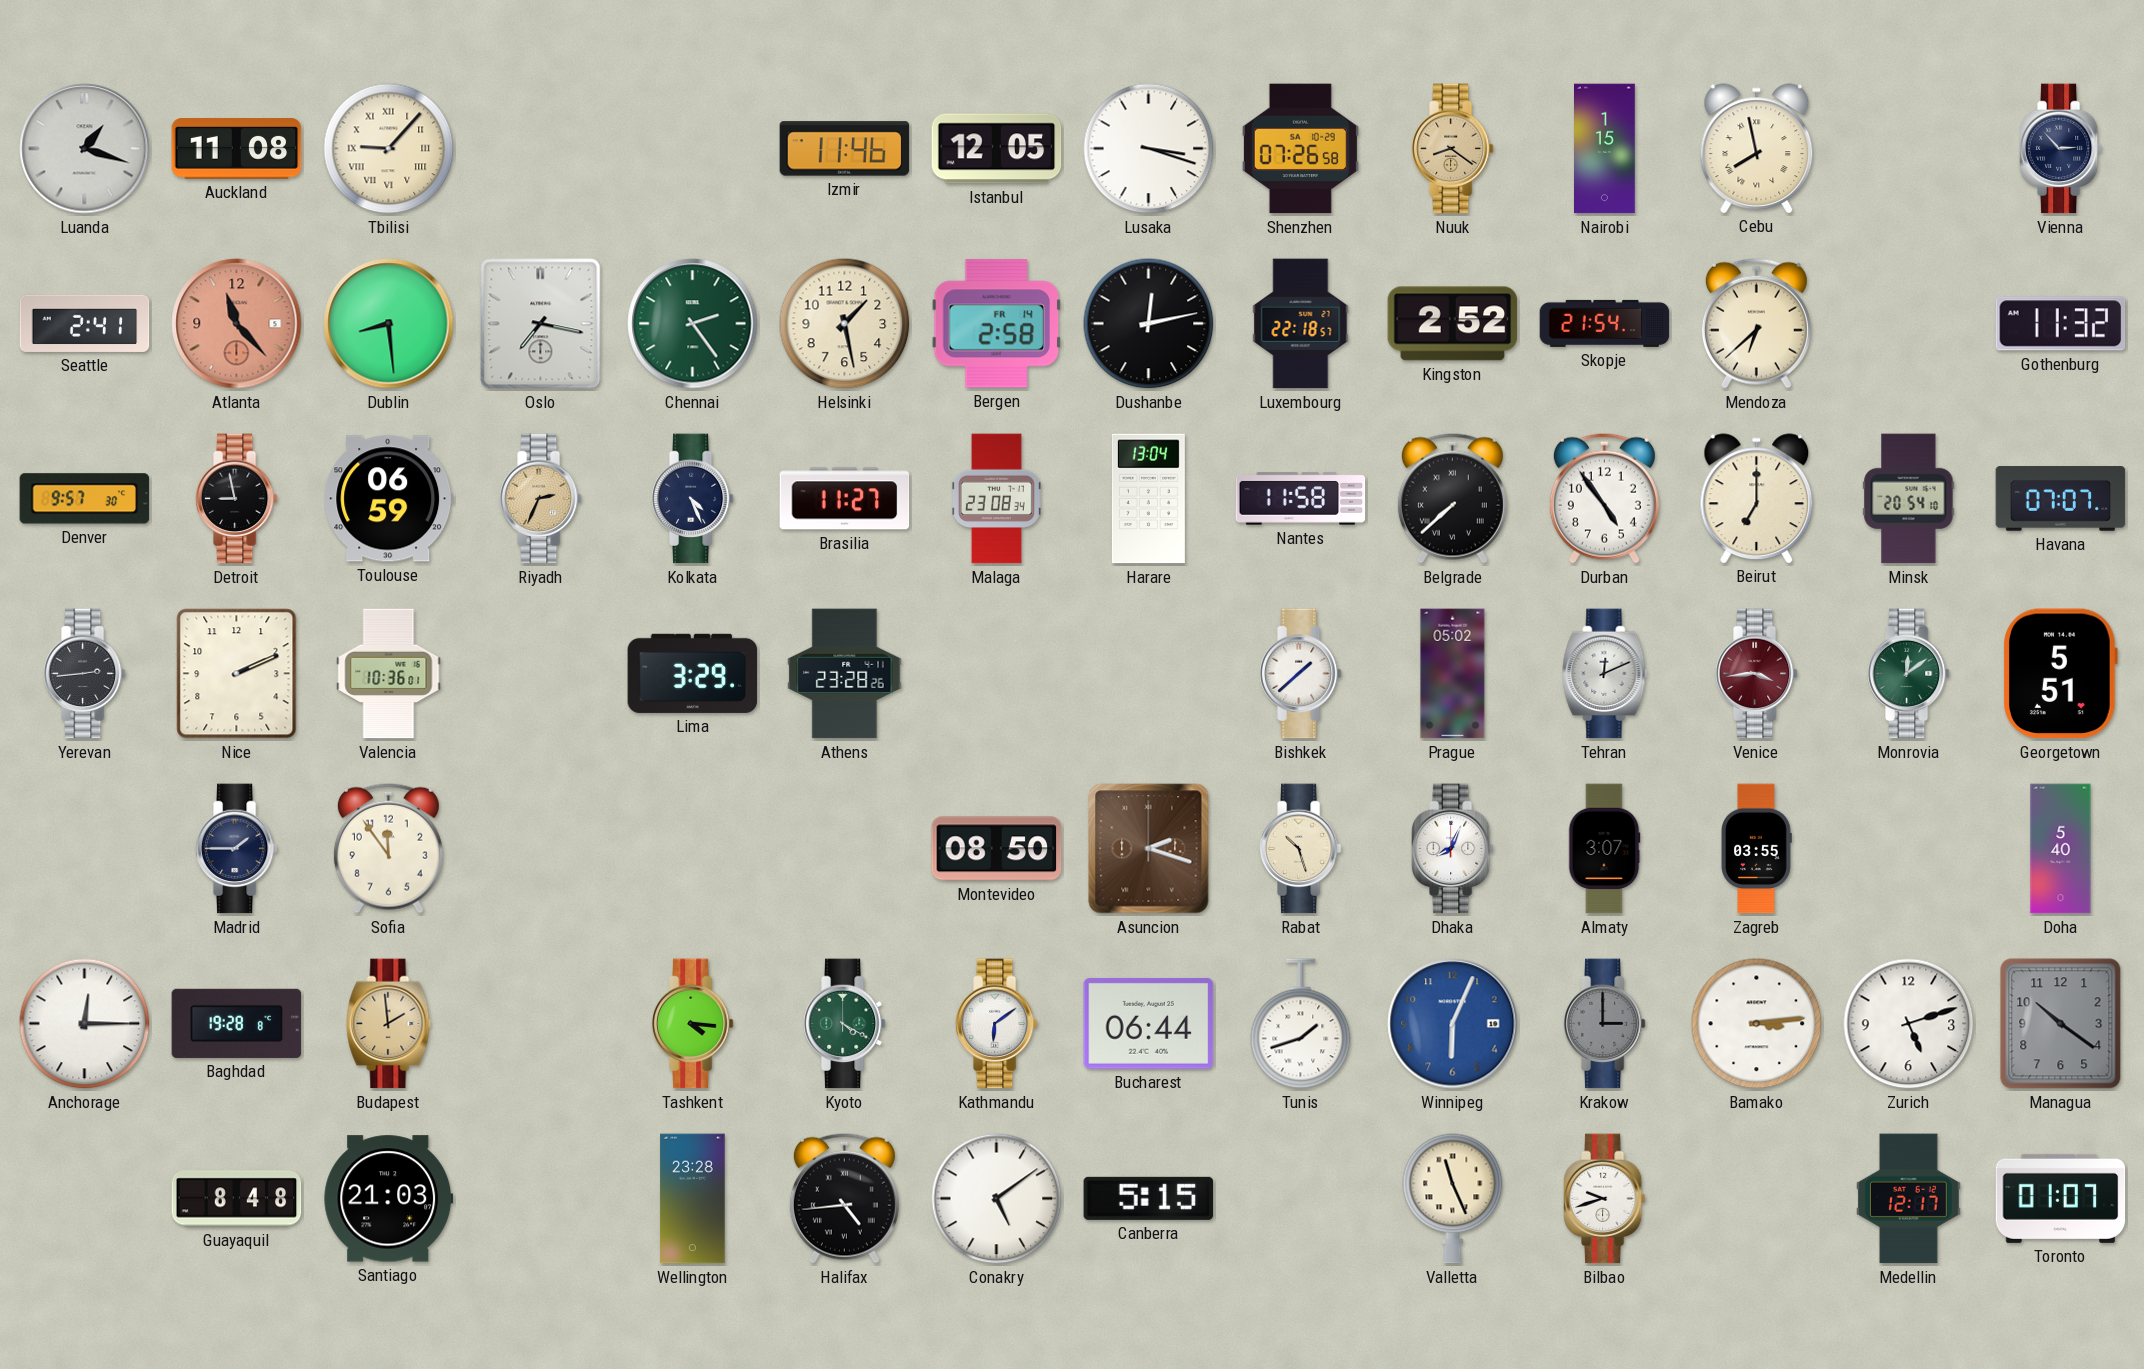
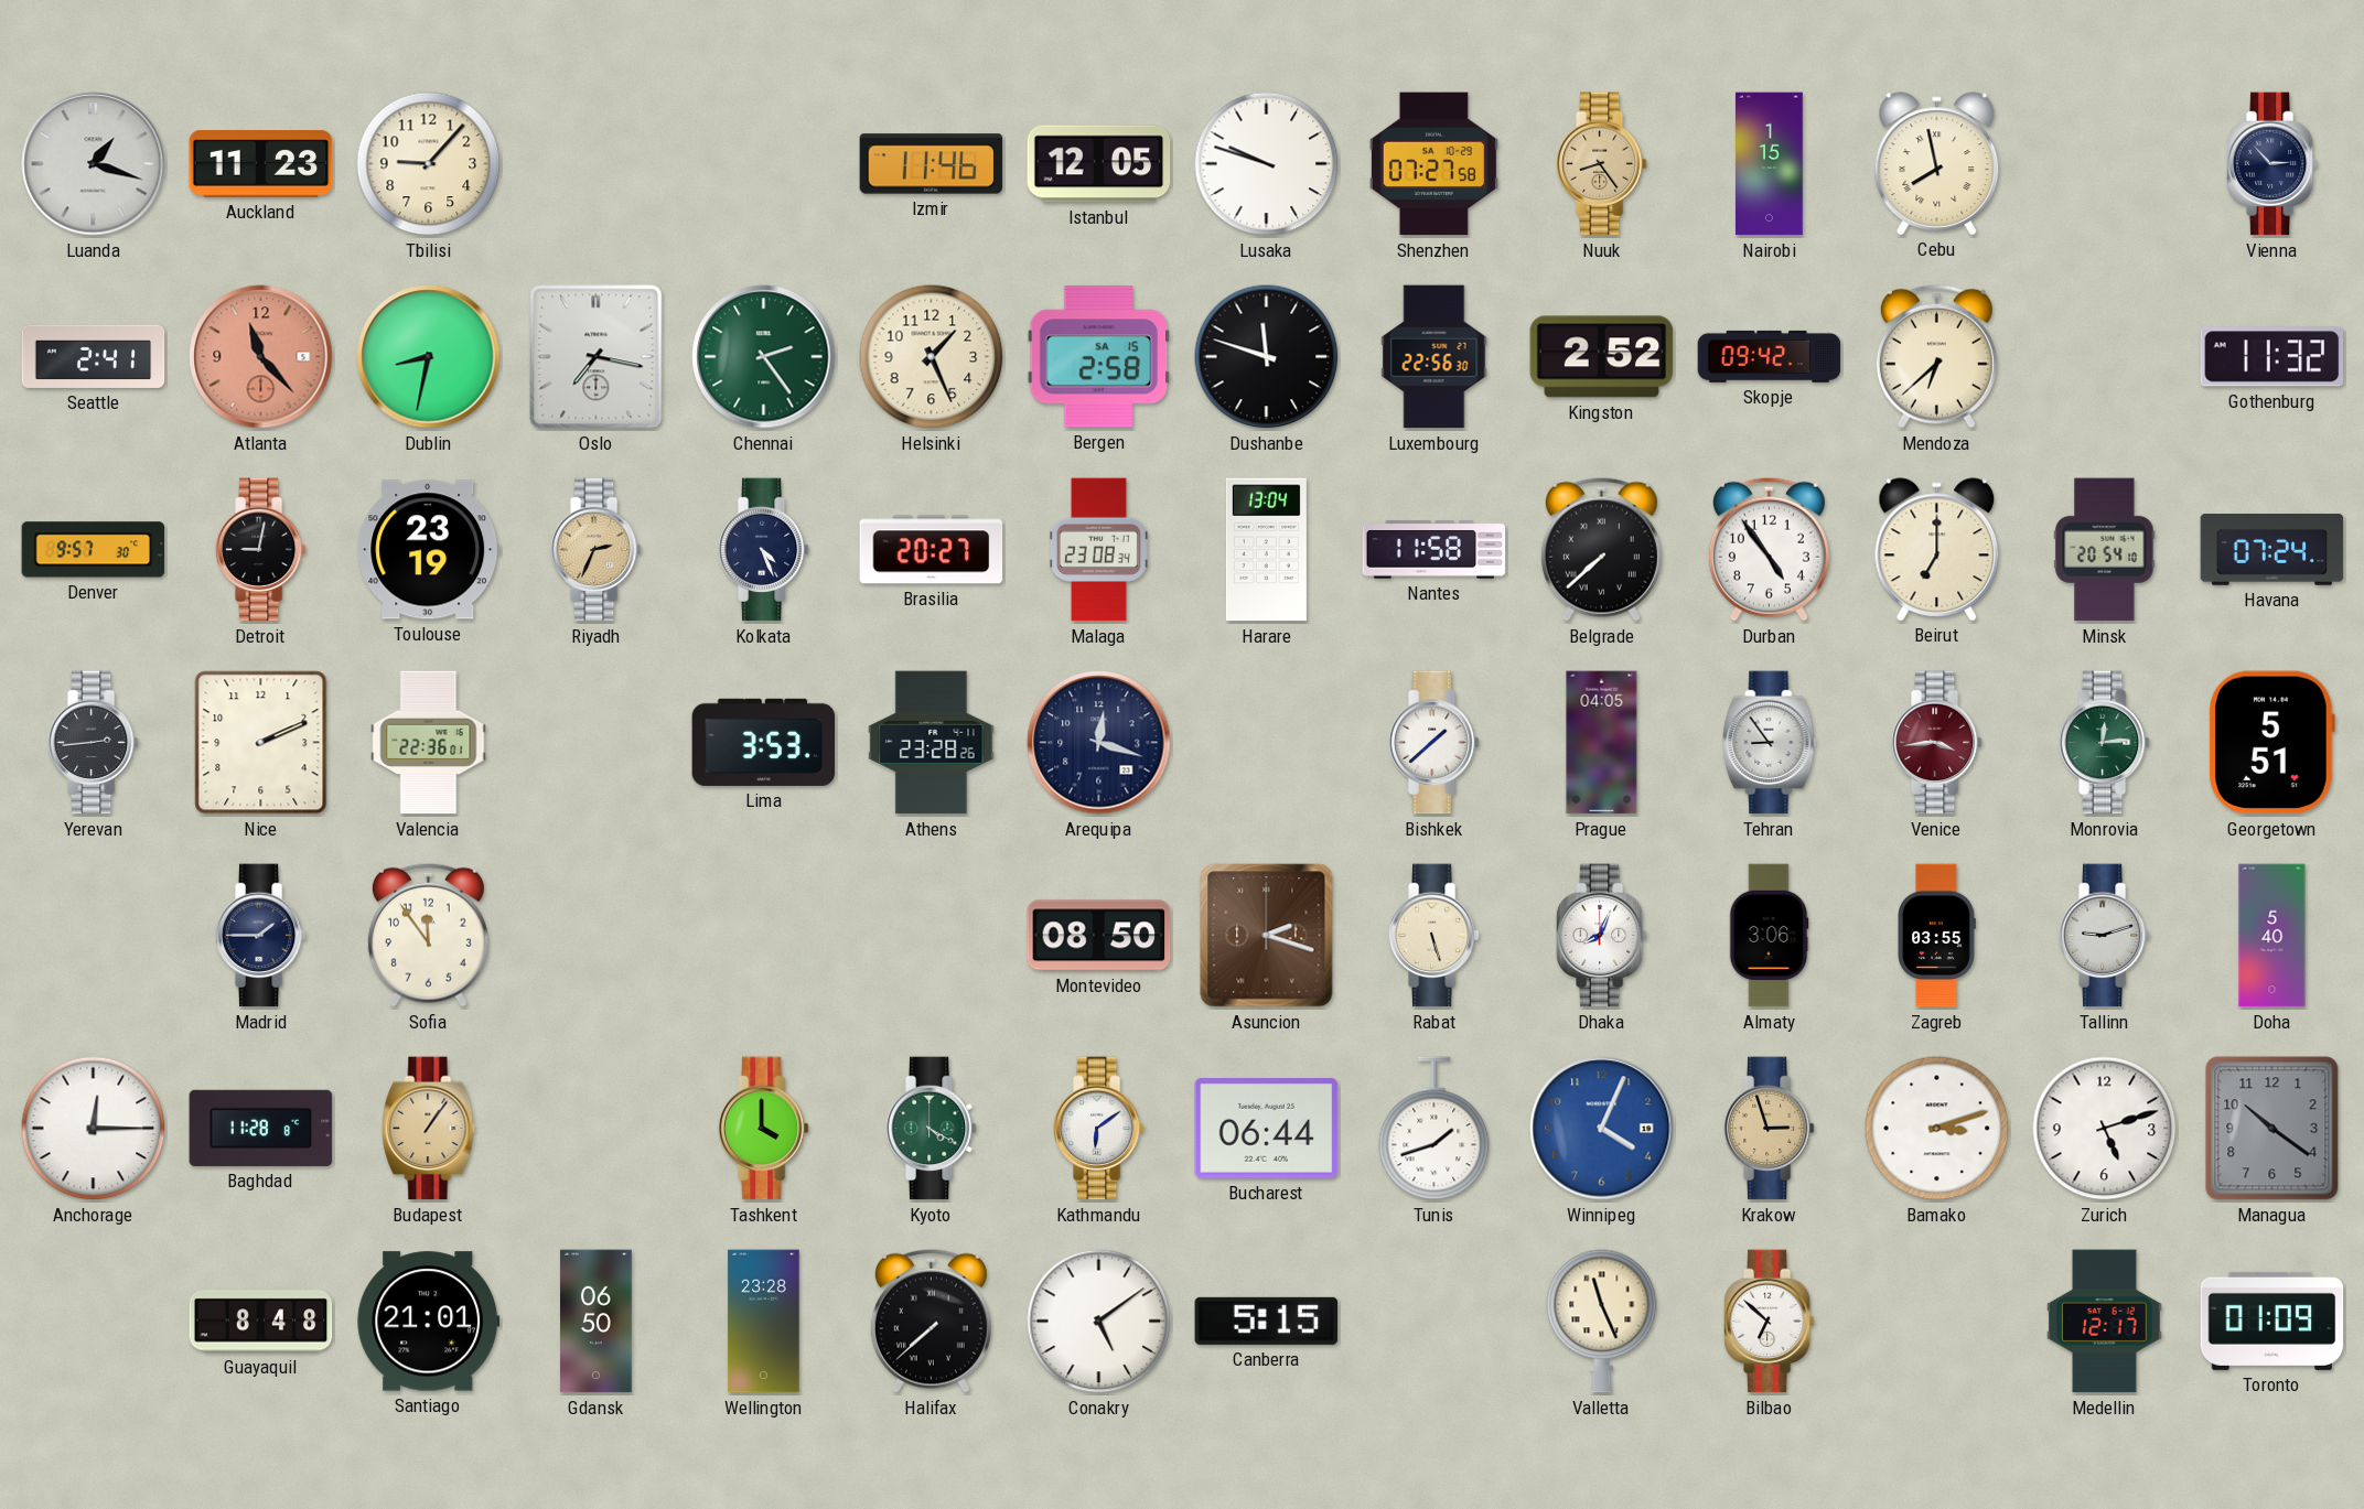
Auckland: 11:08 -> 11:23
Tbilisi numerals: Roman -> Arabic
Lusaka: 3:18 -> 9:48
Shenzhen: 07:26 -> 07:27
Nuuk: 8:21 -> 8:24
Dublin: 8:29 -> 8:32
Helsinki: 1:28 -> 1:26
Bergen date: FR 14 -> SA 15
Dushanbe: 12:13 -> 11:48
Luxembourg: 22:18 -> 22:56
Skopje: 21:54 -> 09:42
Detroit: 8:58 -> 9:02
Toulouse: 06:59 -> 23:19
Brasilia: 11:27 -> 20:27
Havana: 07:07 -> 07:24
Valencia: 10:36 -> 22:36
Lima: 3:29 -> 3:53
Arequipa: none -> 12:18
Prague: 05:02 -> 04:05
Tehran: 12:11 -> 8:54
Monrovia: 12:09 -> 12:14
Rabat: 10:27 -> 5:27
Almaty: 3:07 -> 3:06
Tallinn: none -> 9:12
Baghdad: 19:28 -> 11:28
Budapest: 1:59 -> 1:06
Tashkent: 4:16 -> 4:00
Winnipeg: 6:04 -> 4:04
Krakow: 3:00 -> 2:57
Krakow dial: grey -> champagne
Bamako: 3:14 -> 3:12
Santiago: 21:03 -> 21:01
Gdansk: none -> 06:50
Halifax: 4:44 -> 7:38
Bilbao: 9:42 -> 6:52
Toronto: 01:07 -> 01:09
